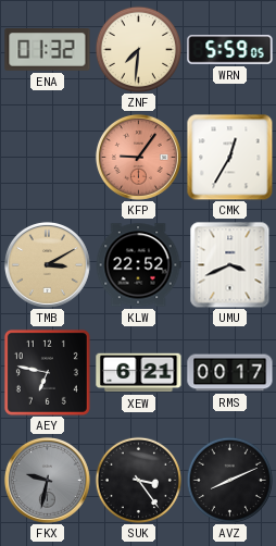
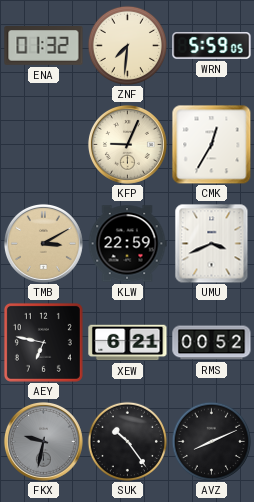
KFP: 9:06 -> 9:04
KFP dial: salmon -> cream
KLW: 22:52 -> 22:59
RMS: 00:17 -> 00:52
SUK: 3:24 -> 10:24
